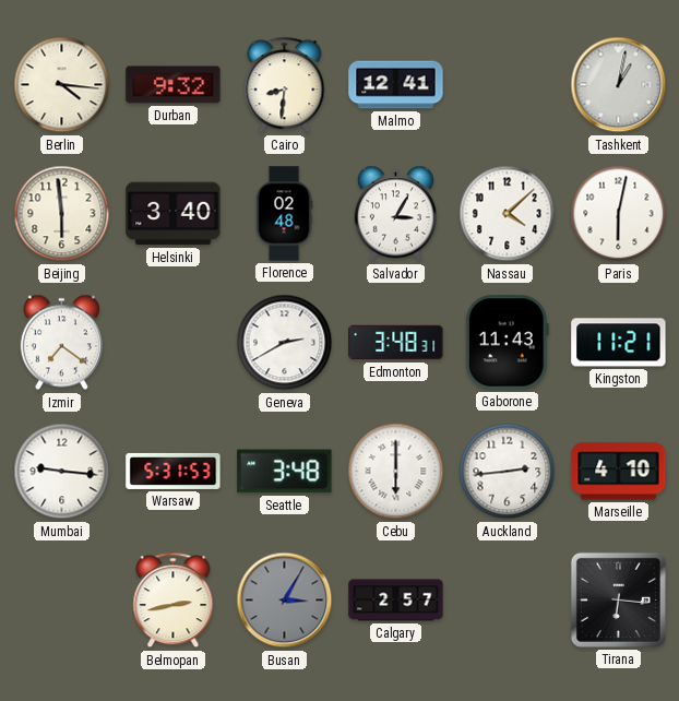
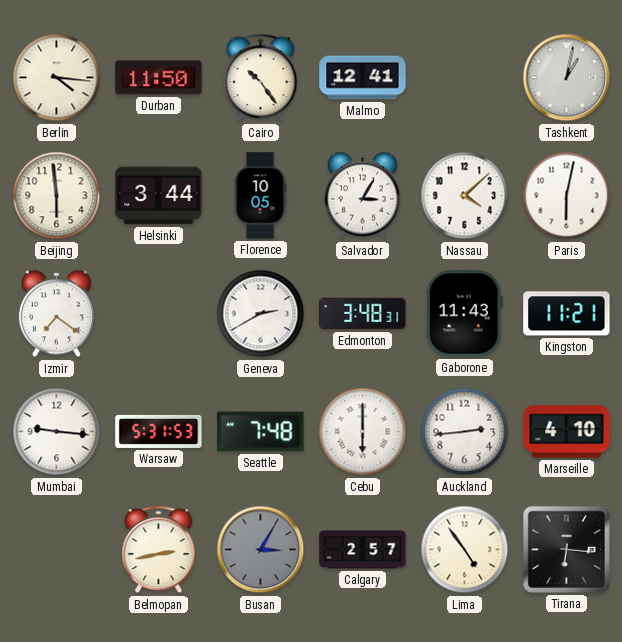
Durban: 9:32 -> 11:50
Cairo: 8:31 -> 10:24
Helsinki: 3:40 -> 3:44
Florence: 02:48 -> 10:05
Seattle: 3:48 -> 7:48
Lima: none -> 4:54
